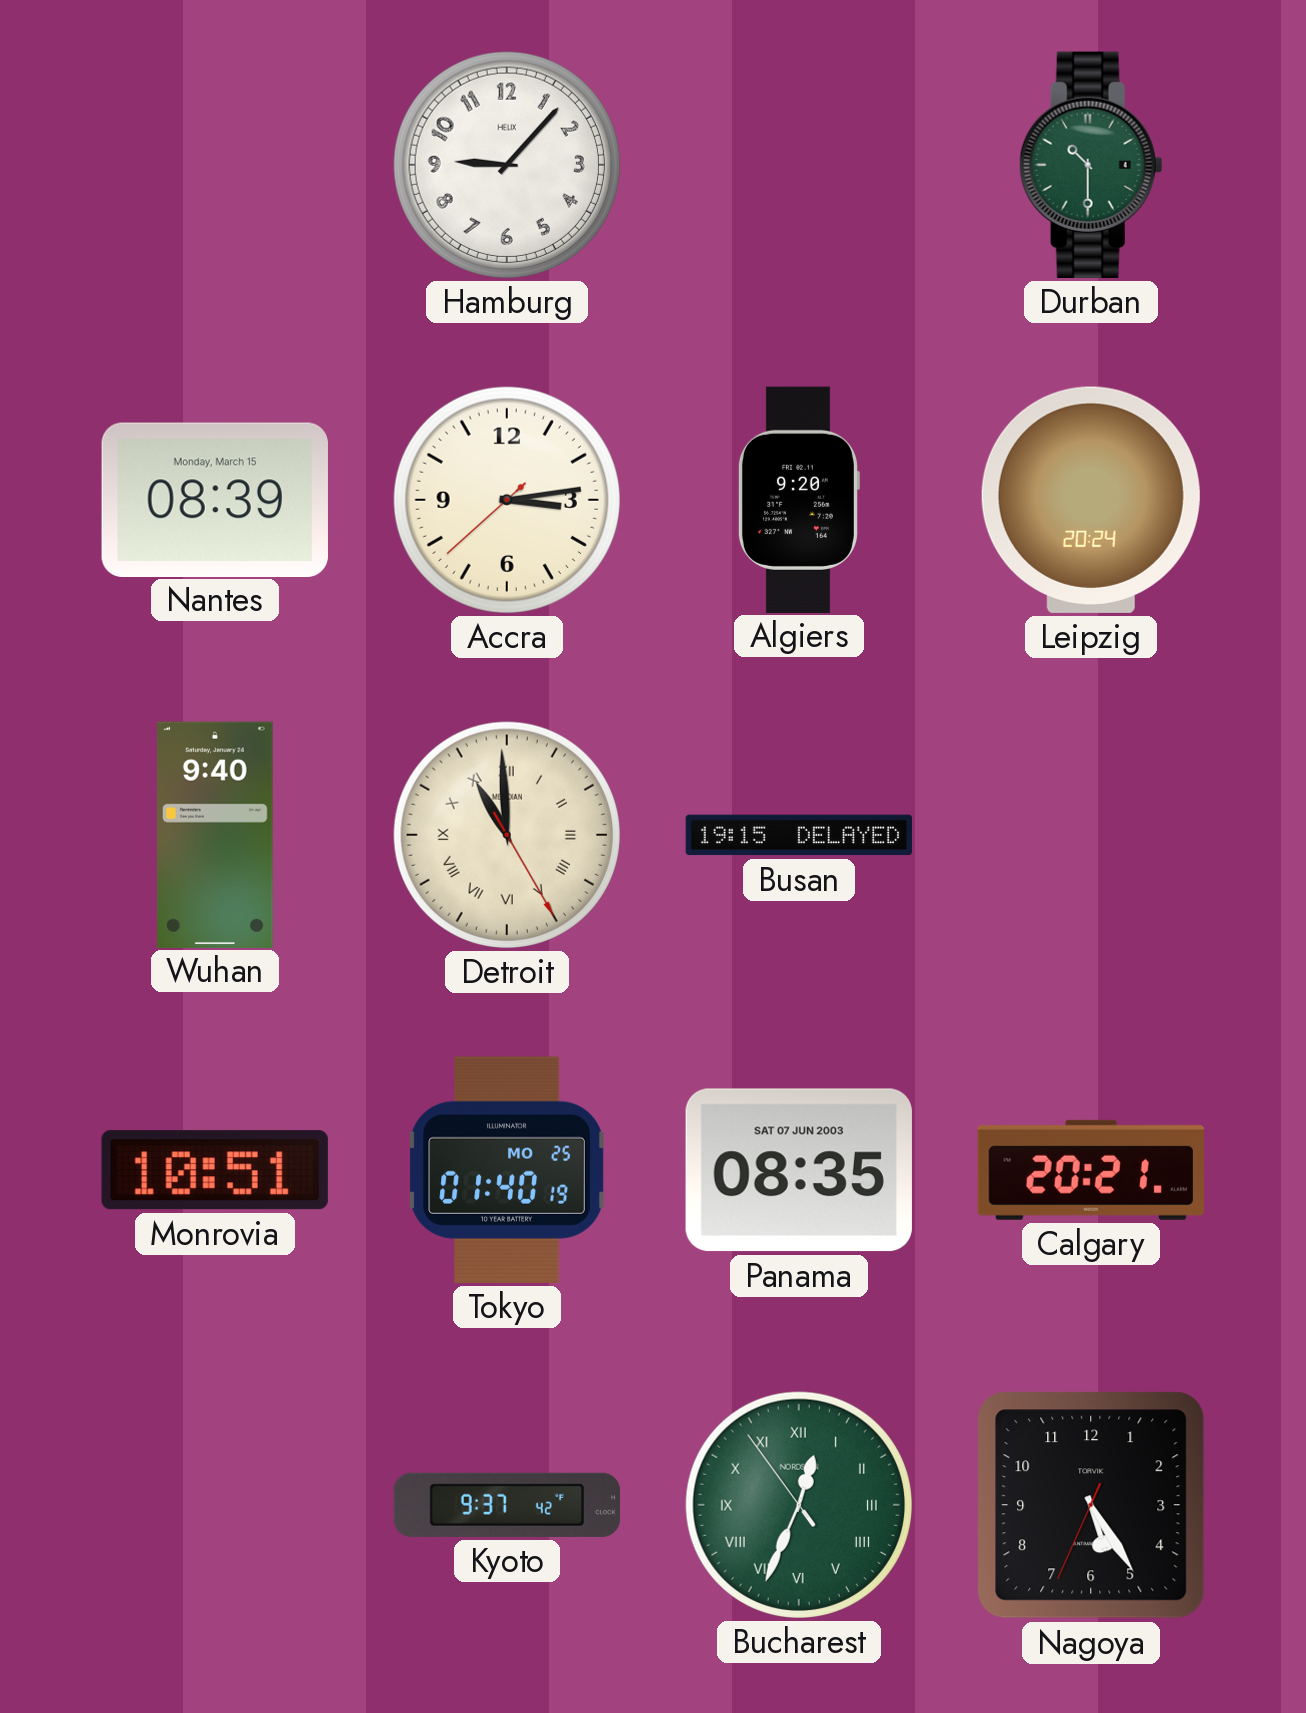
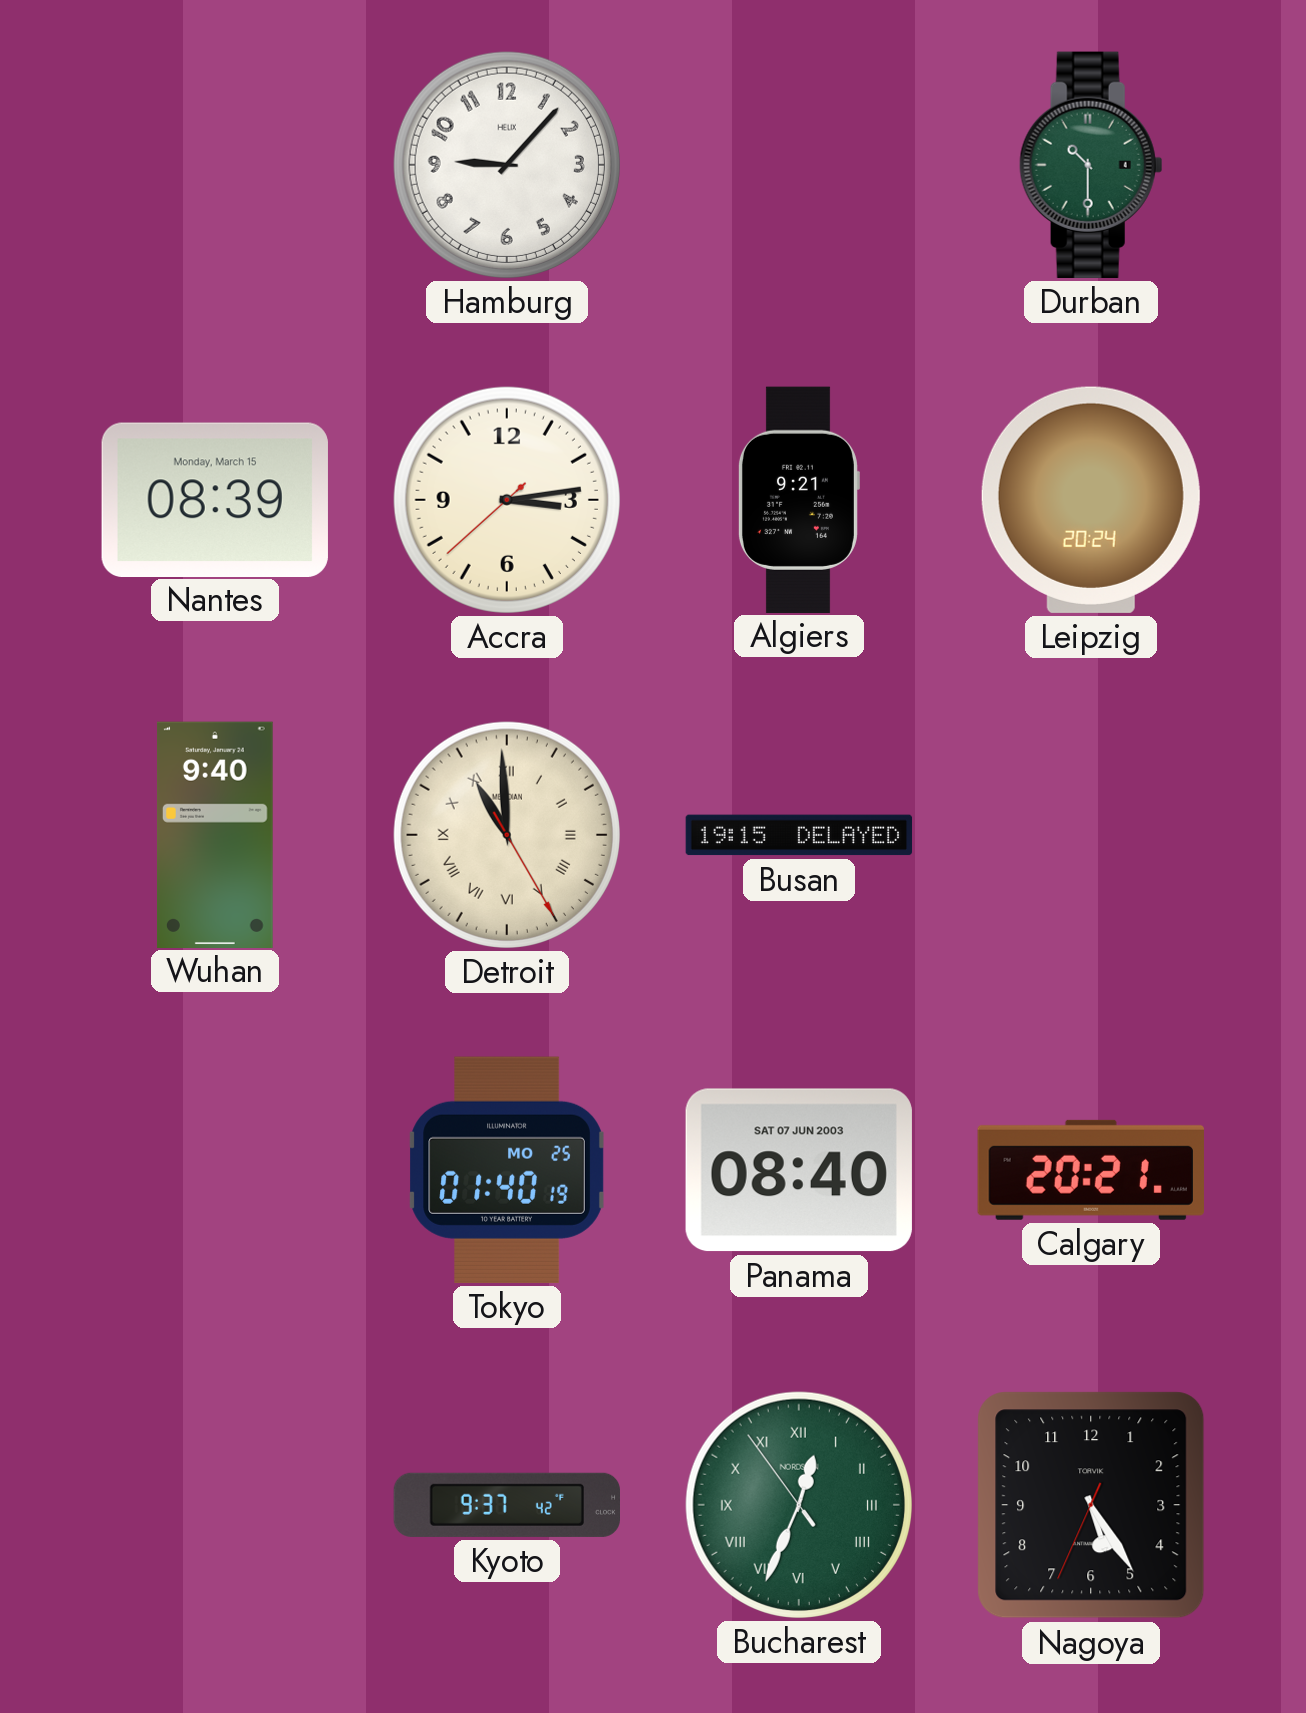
Algiers: 9:20 -> 9:21
Monrovia: 10:51 -> none
Panama: 08:35 -> 08:40
